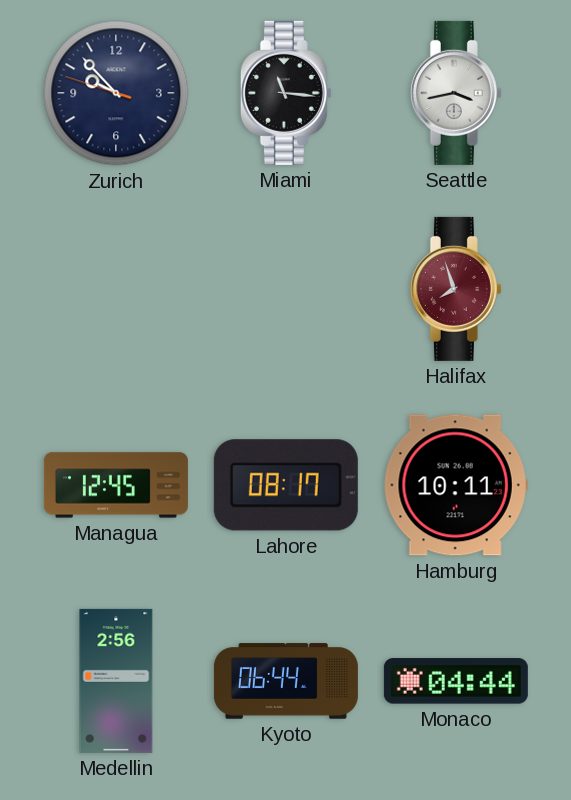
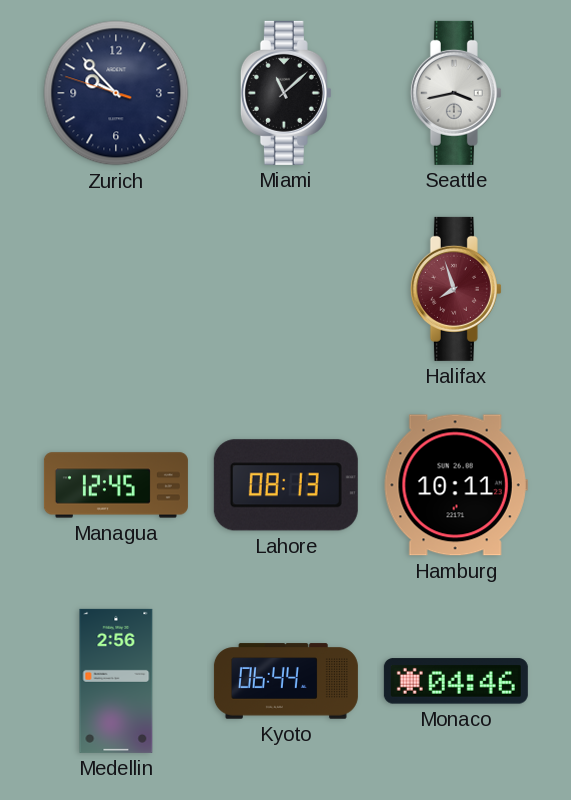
Miami: 11:16 -> 11:08
Lahore: 08:17 -> 08:13
Monaco: 04:44 -> 04:46
